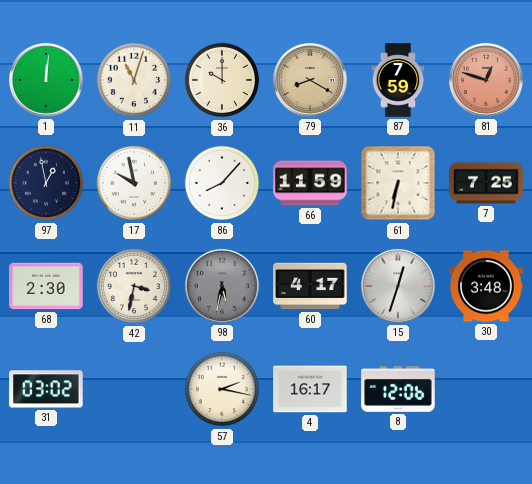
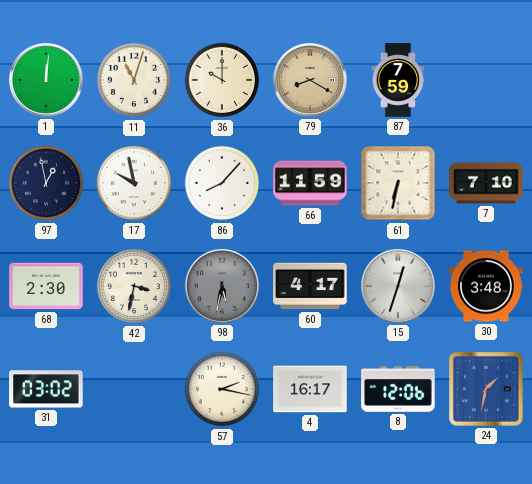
81: 12:48 -> none
7: 7:25 -> 7:10
24: none -> 1:32
